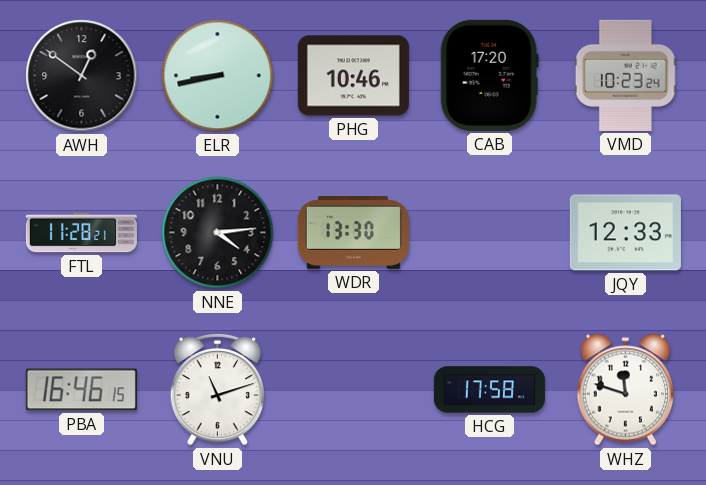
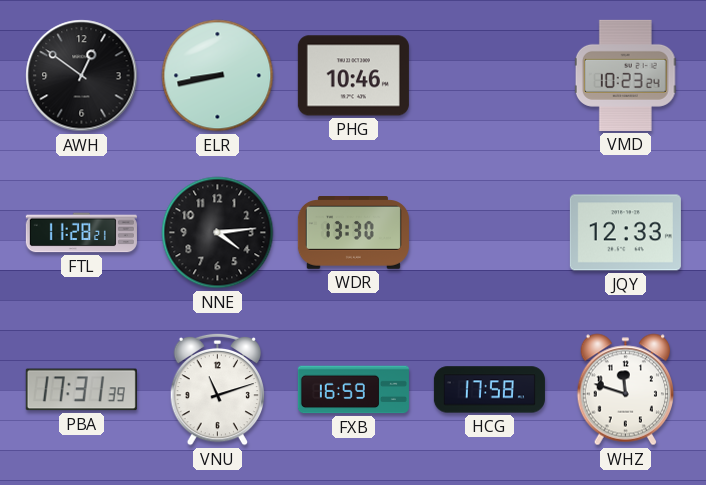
CAB: 17:20 -> none
PBA: 16:46 -> 17:31
FXB: none -> 16:59
